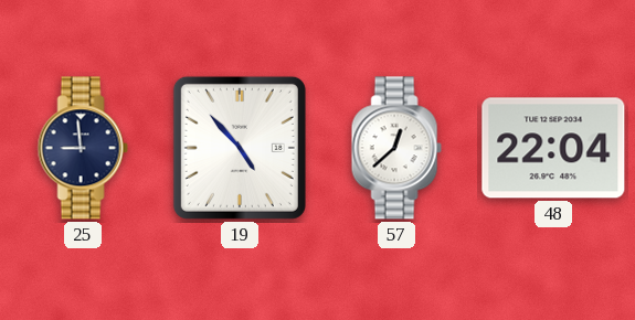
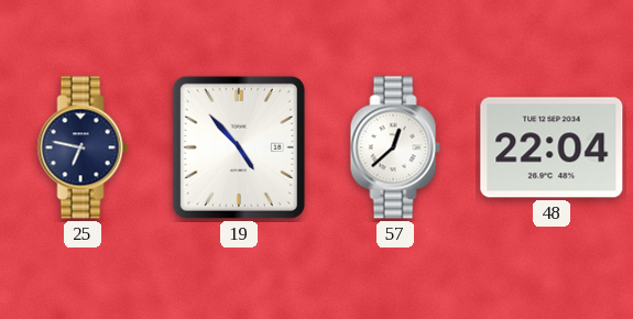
25: 8:59 -> 6:47
